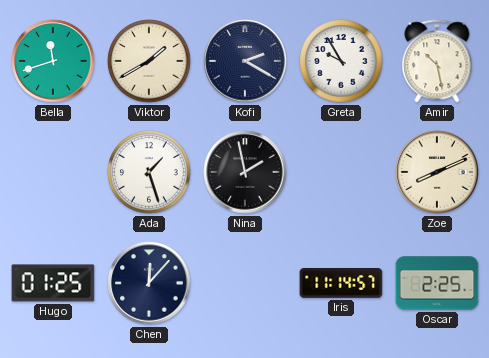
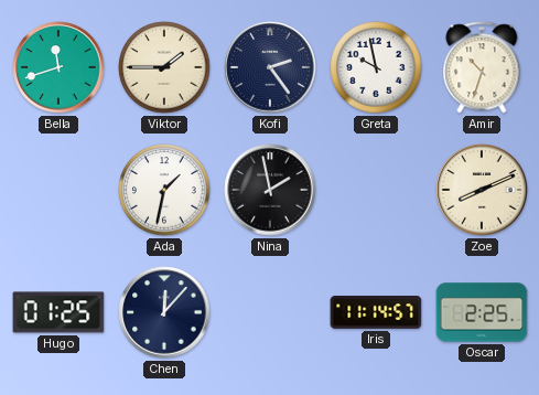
Viktor: 1:40 -> 1:45
Kofi: 2:20 -> 2:24
Greta: 9:55 -> 9:58
Amir: 10:28 -> 10:33
Ada: 1:27 -> 1:32
